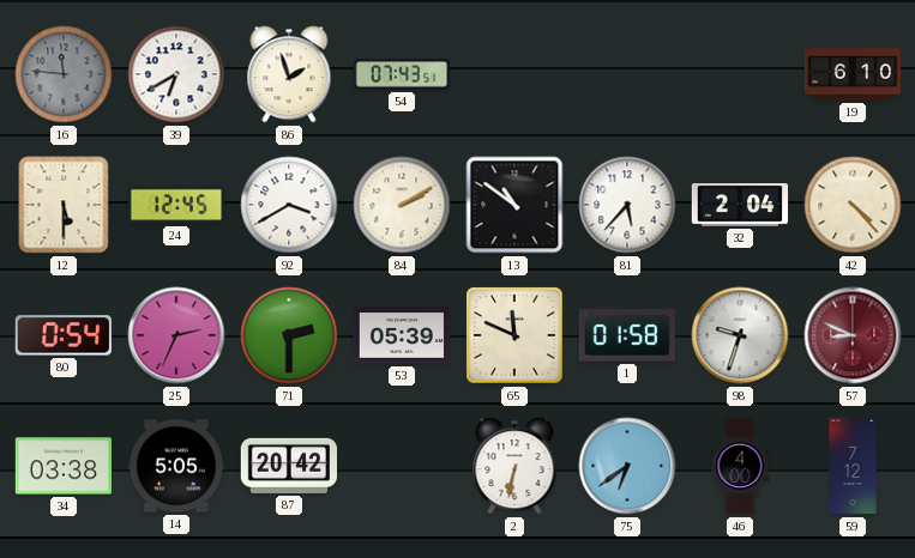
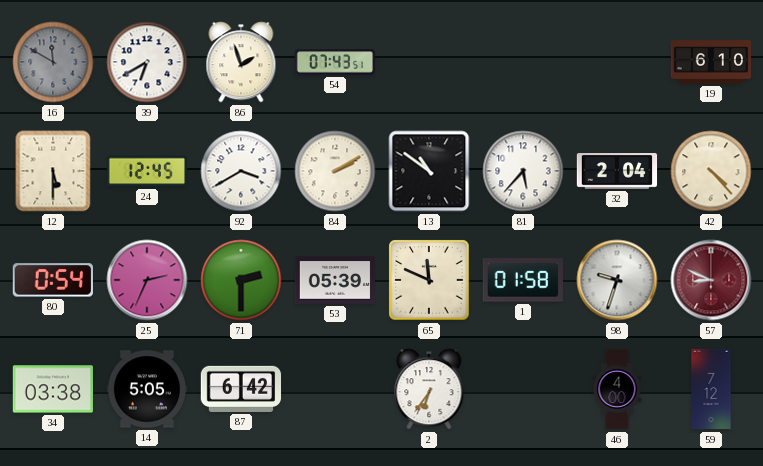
16: 11:46 -> 11:50
87: 20:42 -> 6:42
2: 6:32 -> 6:36
75: 6:39 -> none
